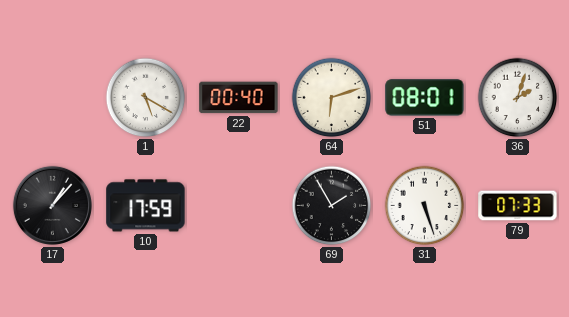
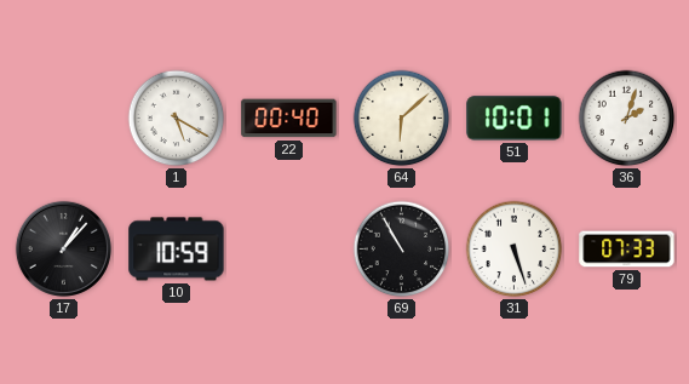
64: 6:12 -> 6:08
51: 08:01 -> 10:01
10: 17:59 -> 10:59
69: 1:55 -> 10:55
